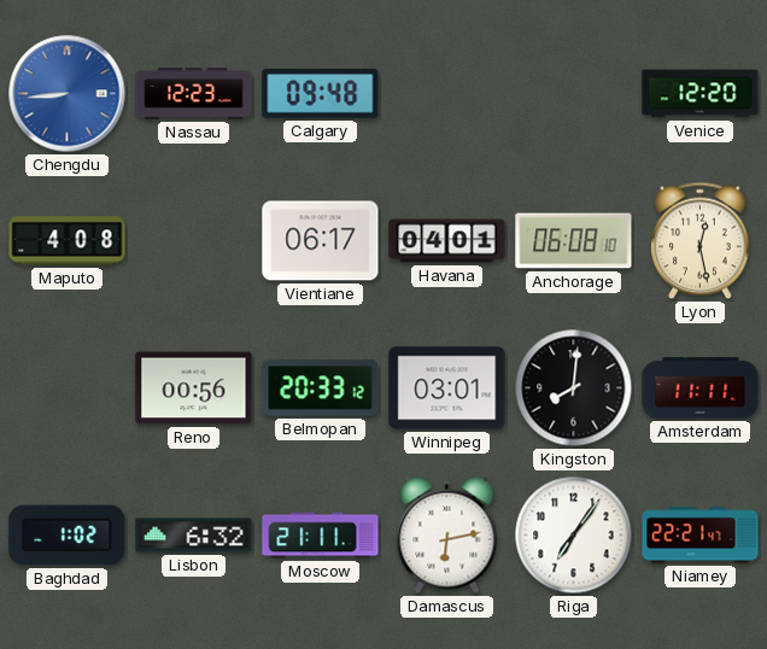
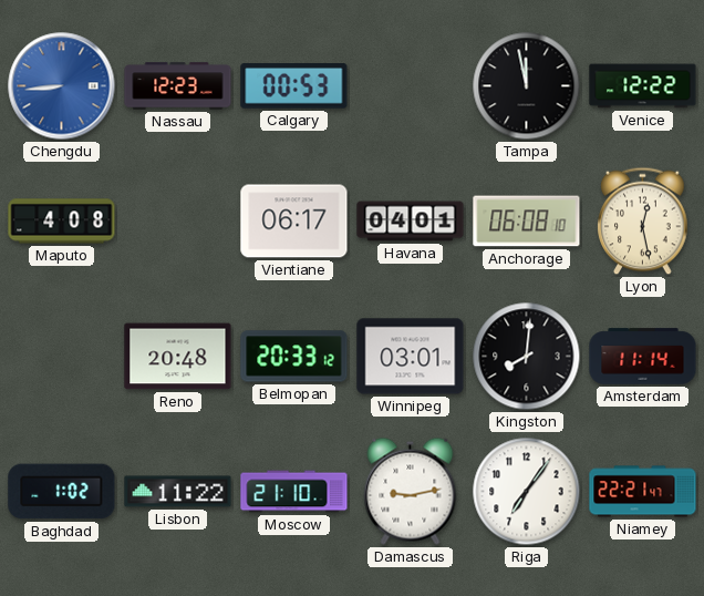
Calgary: 09:48 -> 00:53
Tampa: none -> 11:58
Venice: 12:20 -> 12:22
Reno: 00:56 -> 20:48
Amsterdam: 11:11 -> 11:14
Lisbon: 6:32 -> 11:22
Moscow: 21:11 -> 21:10
Damascus: 6:13 -> 9:13
